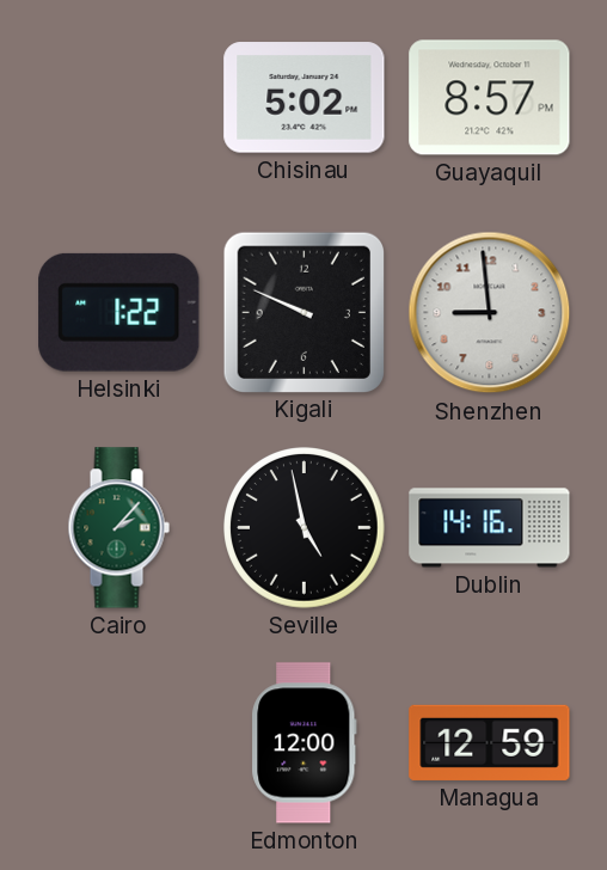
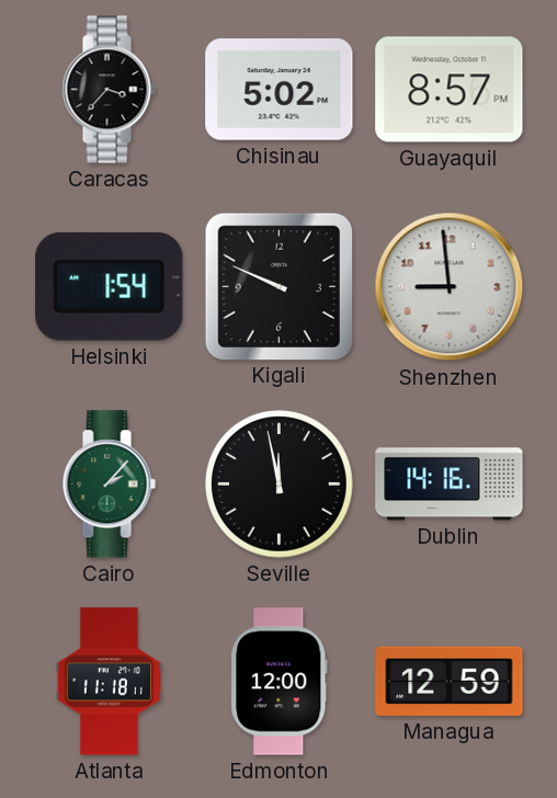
Caracas: none -> 3:37
Helsinki: 1:22 -> 1:54
Seville: 4:58 -> 11:58
Atlanta: none -> 11:18
